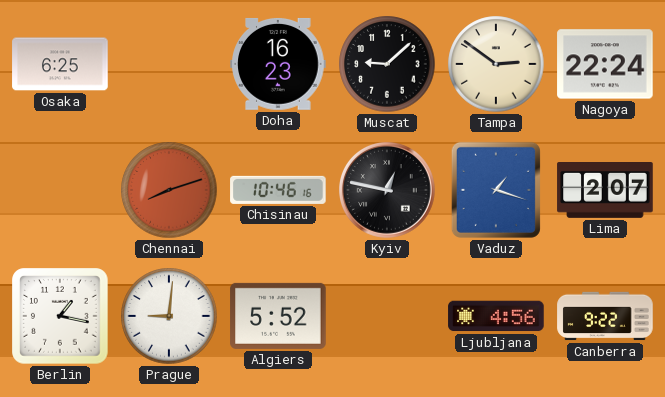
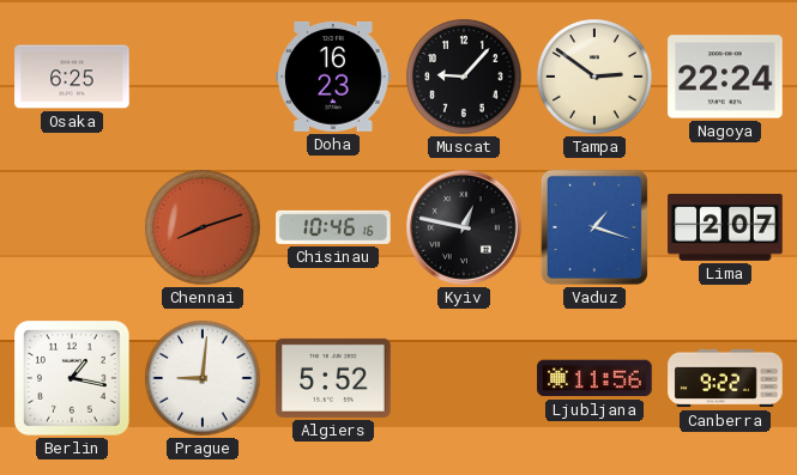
Muscat: 9:08 -> 9:07
Ljubljana: 4:56 -> 11:56
